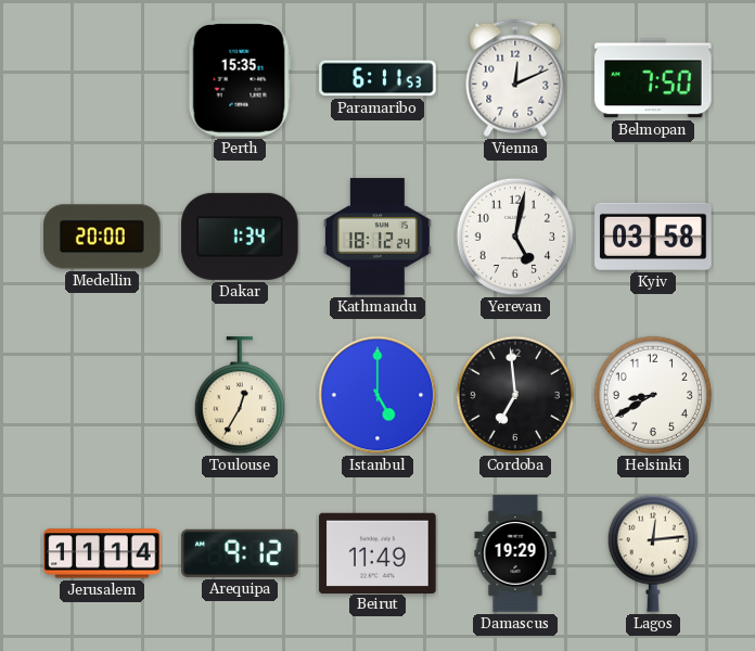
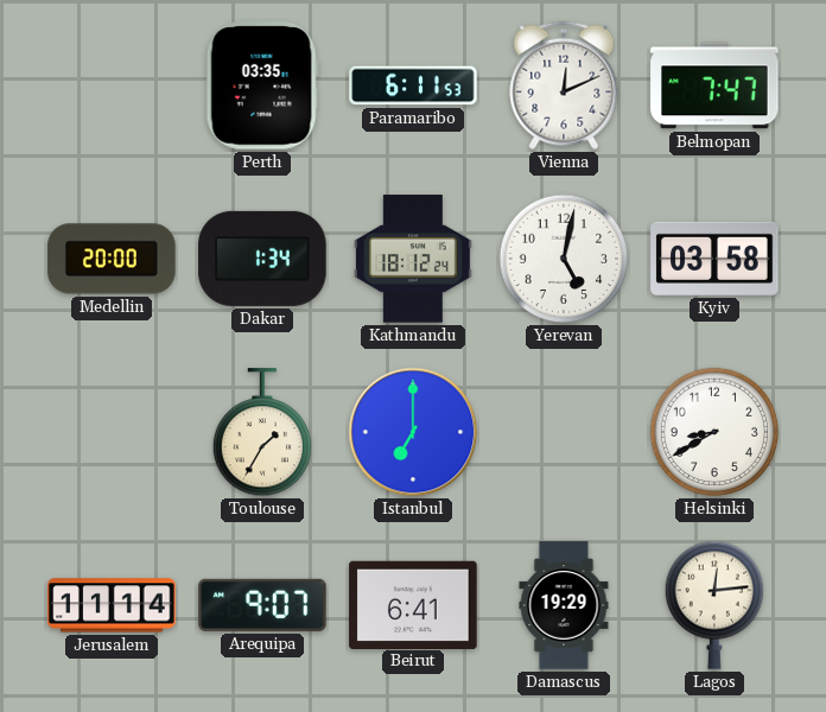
Perth: 15:35 -> 03:35
Belmopan: 7:50 -> 7:47
Toulouse: 12:35 -> 1:35
Istanbul: 5:00 -> 7:00
Cordoba: 6:59 -> none
Arequipa: 9:12 -> 9:07
Beirut: 11:49 -> 6:41
